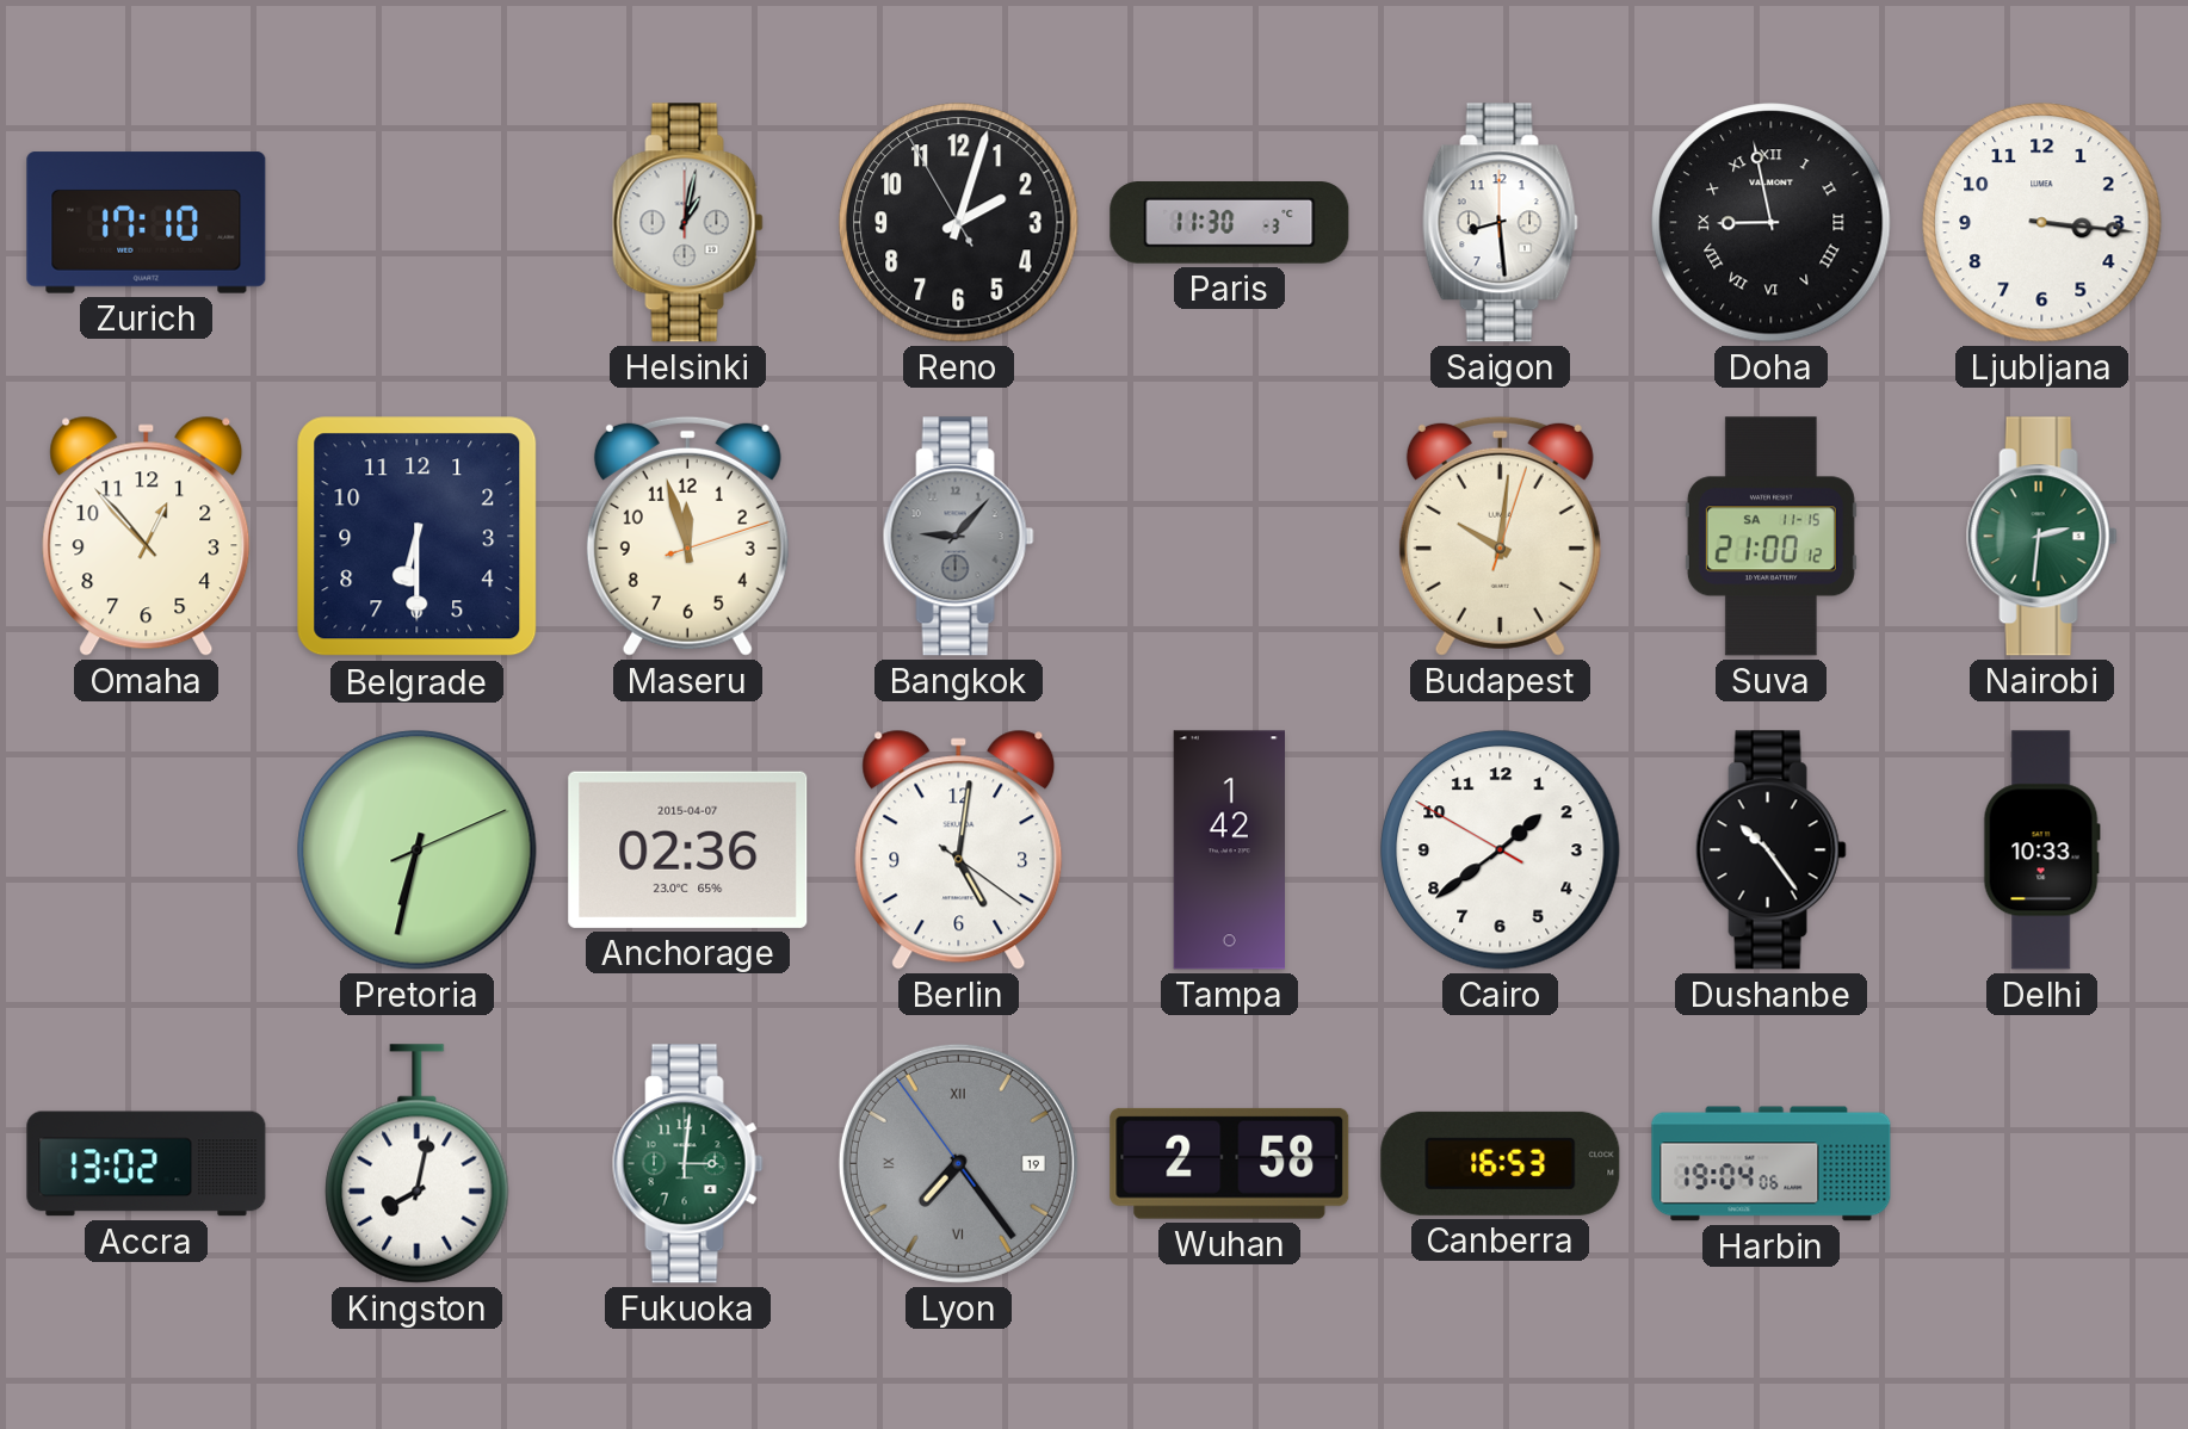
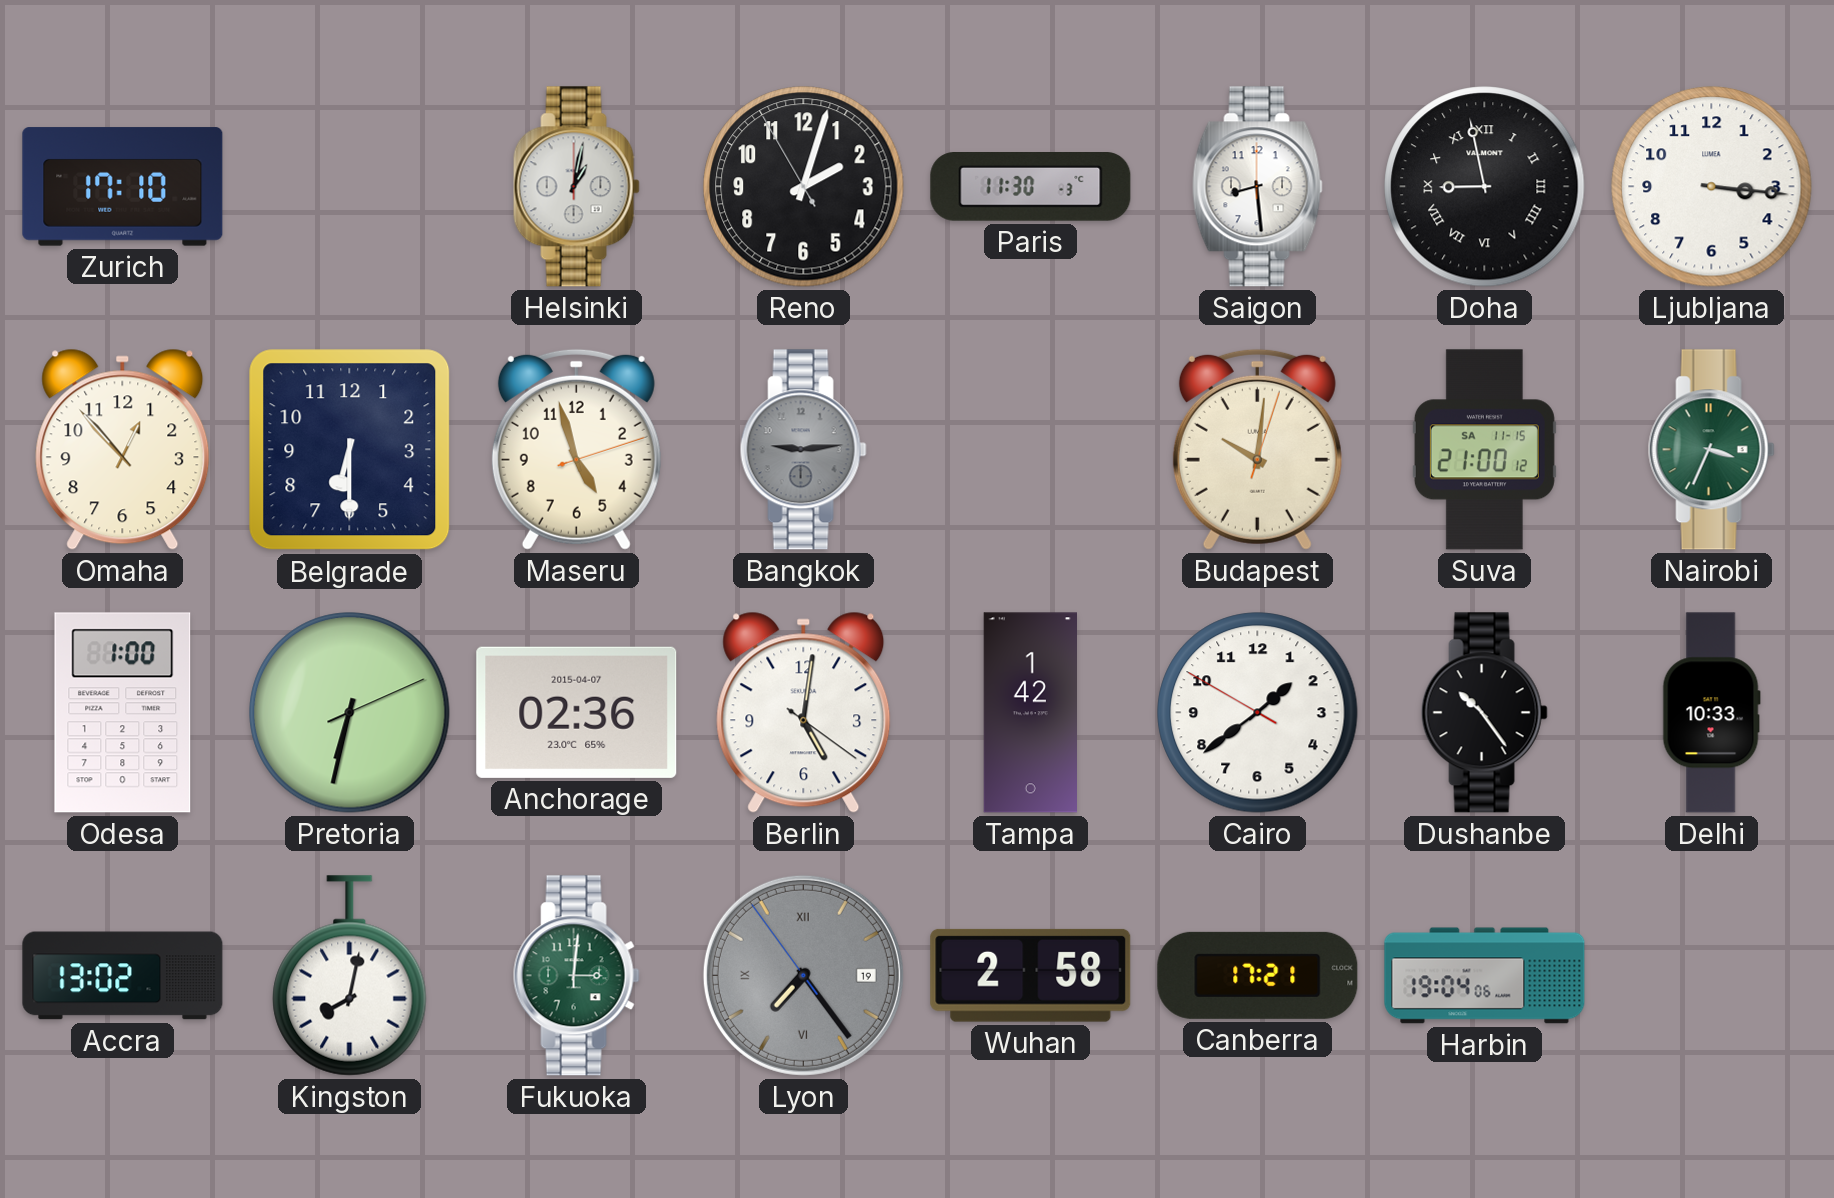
Maseru: 11:57 -> 4:57
Bangkok: 9:07 -> 9:14
Nairobi: 2:31 -> 3:34
Odesa: none -> 1:00
Canberra: 16:53 -> 17:21
